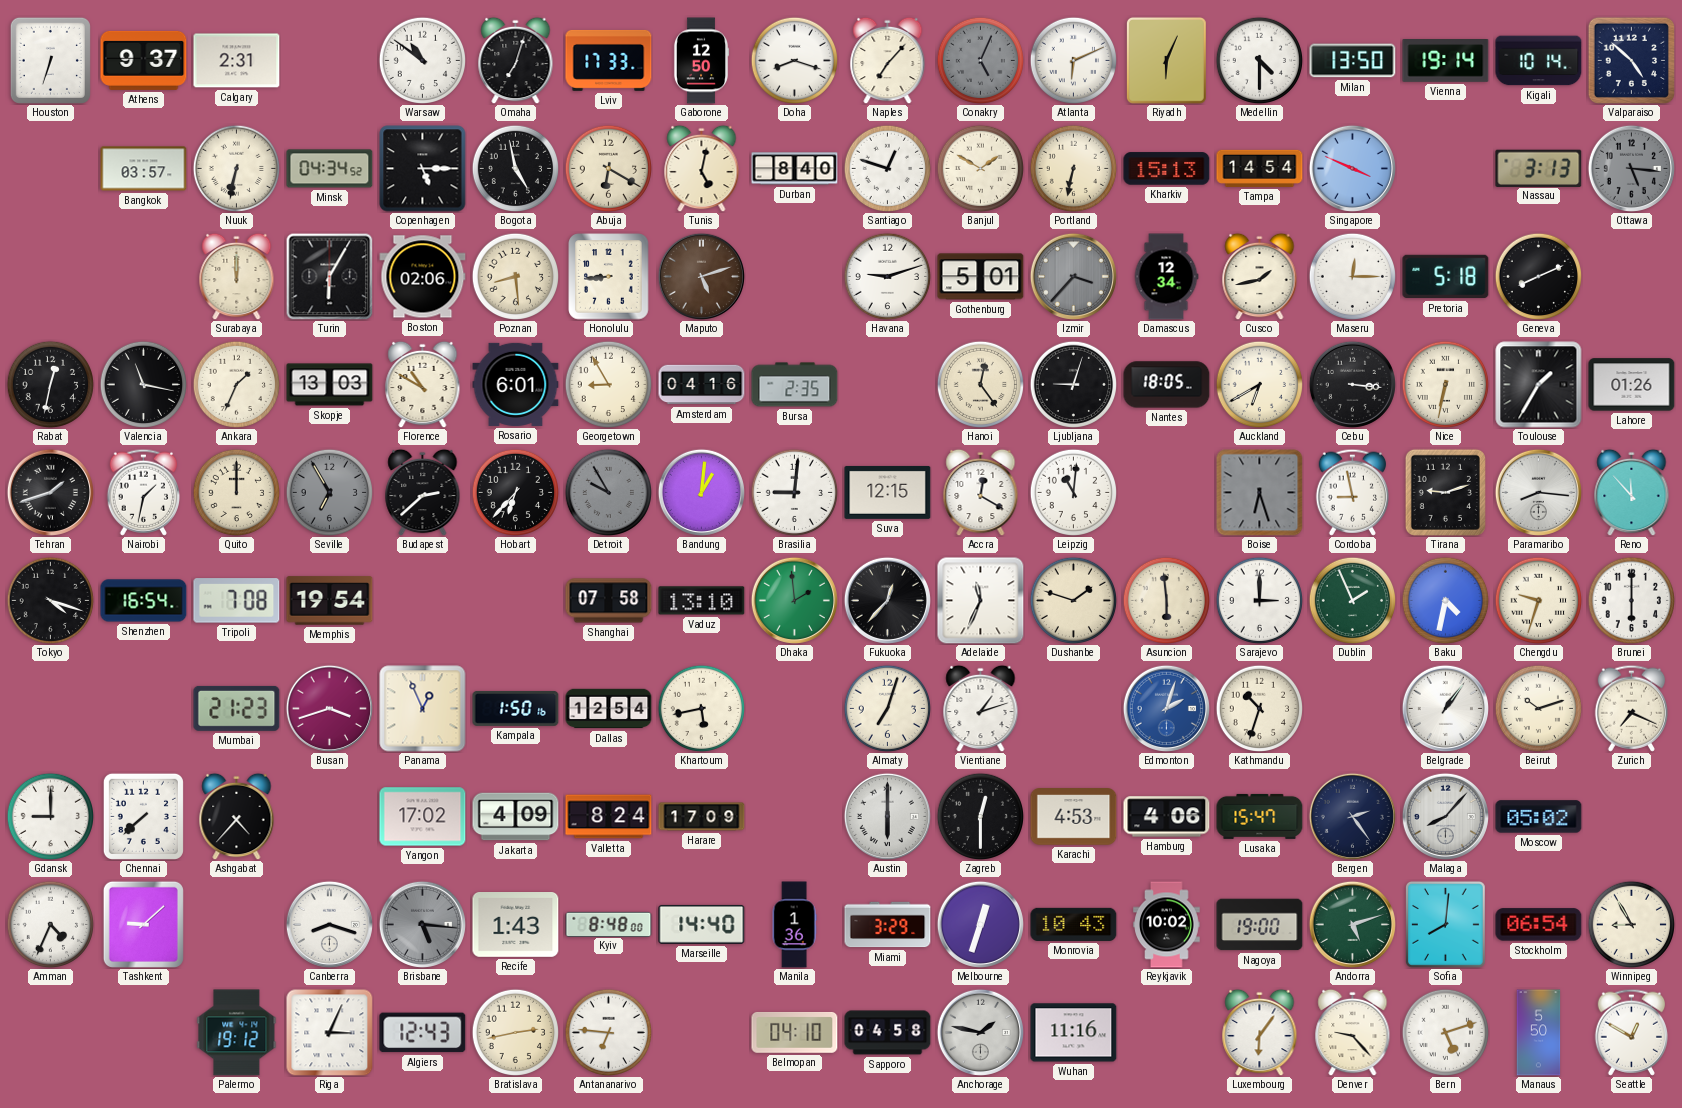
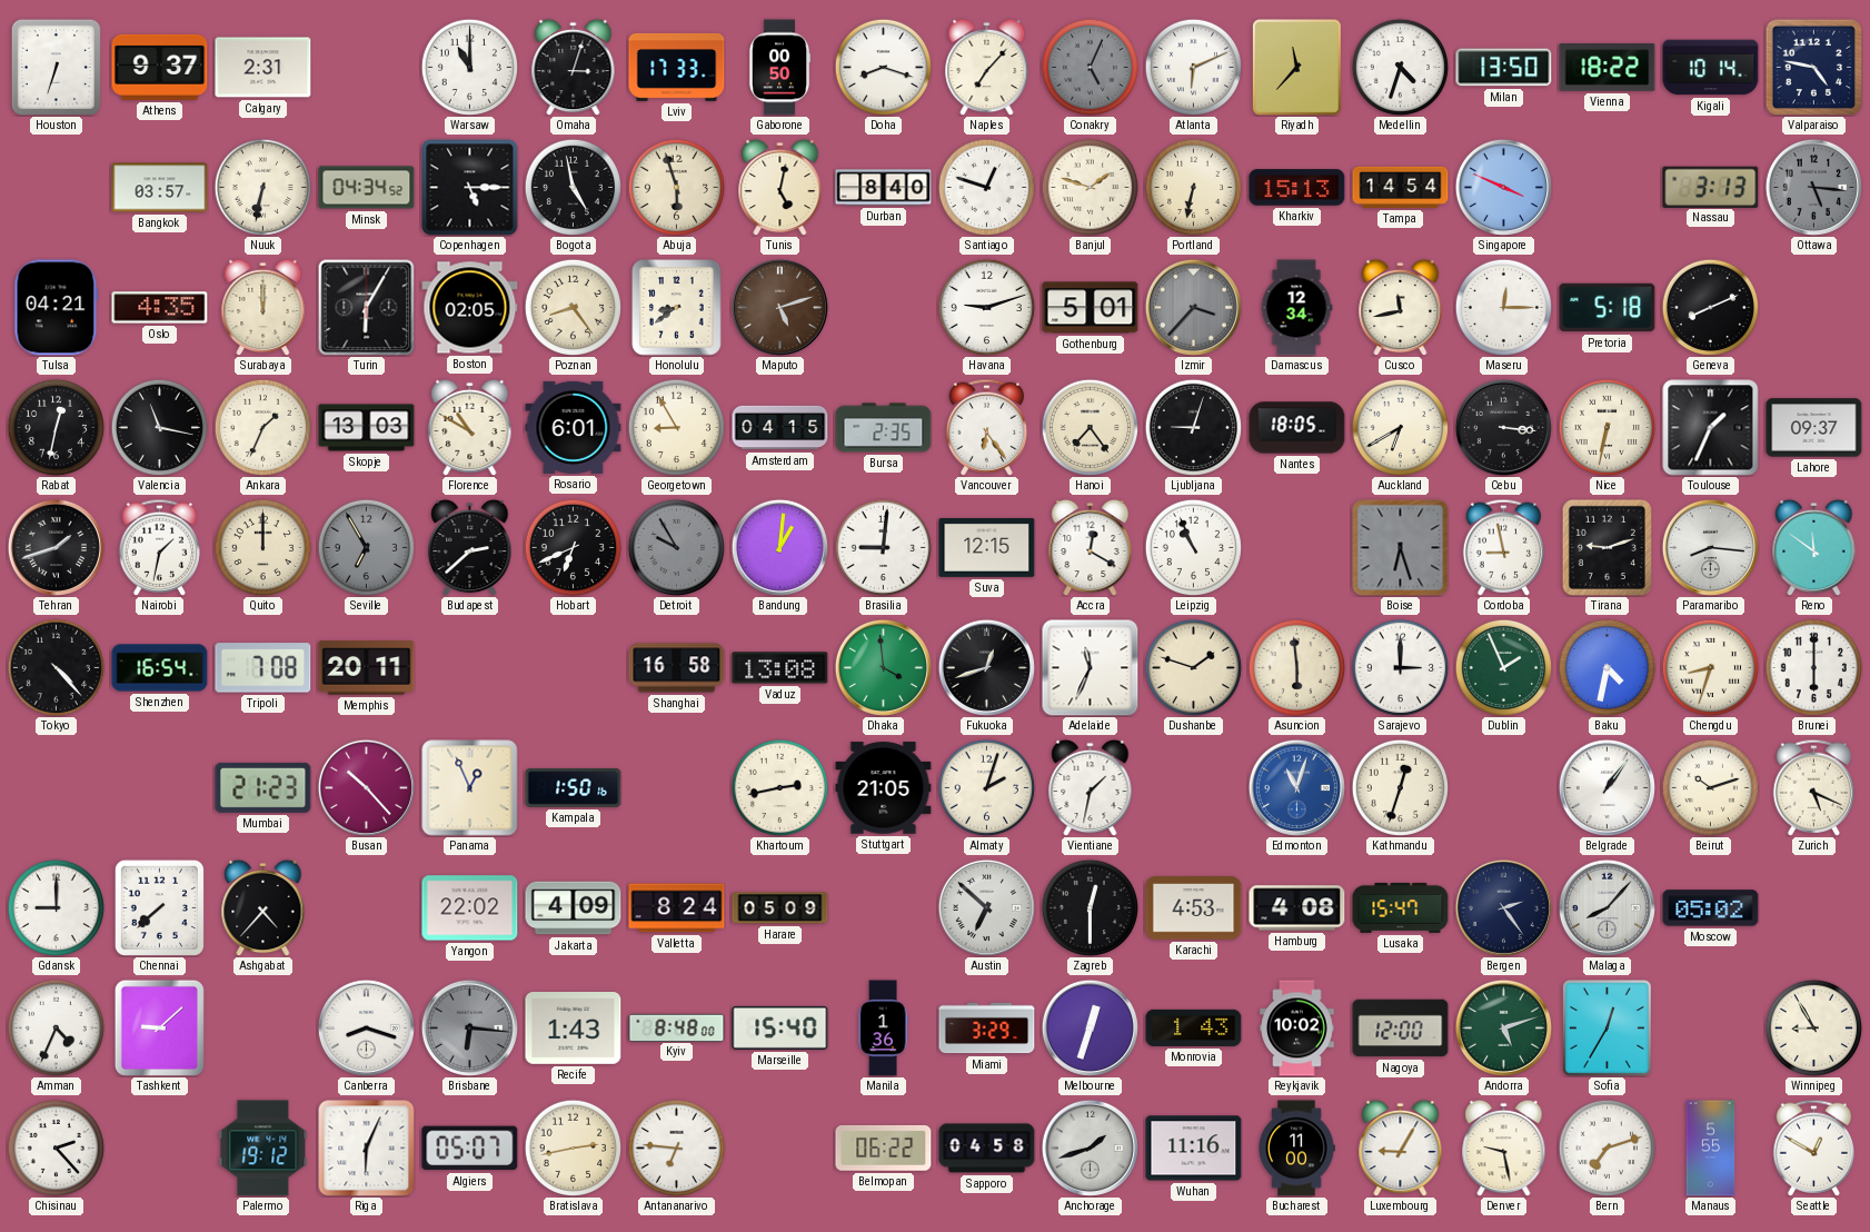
Warsaw: 10:51 -> 11:00
Omaha: 7:03 -> 3:03
Gaborone: 12:50 -> 00:50
Riyadh: 6:04 -> 11:37
Medellin: 4:30 -> 4:33
Vienna: 19:14 -> 18:22
Valparaiso: 4:52 -> 4:47
Abuja: 6:20 -> 5:57
Banjul: 1:50 -> 1:48
Tulsa: none -> 04:21
Oslo: none -> 4:35
Boston: 02:06 -> 02:05
Poznan: 8:29 -> 8:24
Honolulu: 8:44 -> 8:39
Cusco: 1:43 -> 11:43
Amsterdam: 04:16 -> 04:15
Vancouver: none -> 6:24
Hanoi: 12:24 -> 7:24
Toulouse: 1:35 -> 1:34
Lahore: 01:26 -> 09:37
Hobart: 6:37 -> 6:41
Leipzig: 11:01 -> 10:56
Reno: 11:53 -> 11:51
Tokyo: 4:18 -> 4:23
Memphis: 19:54 -> 20:11
Shanghai: 07:58 -> 16:58
Vaduz: 13:10 -> 13:08
Dhaka: 1:59 -> 3:59
Fukuoka: 12:37 -> 12:42
Chengdu: 9:33 -> 8:33
Busan: 3:42 -> 10:23
Dallas: 12:54 -> none
Khartoum: 5:43 -> 2:43
Stuttgart: none -> 21:05
Almaty: 7:03 -> 2:03
Vientiane: 1:12 -> 1:32
Edmonton: 2:03 -> 11:03
Kathmandu: 10:33 -> 12:33
Zurich: 7:19 -> 5:19
Yangon: 17:02 -> 22:02
Harare: 17:09 -> 05:09
Austin: 6:00 -> 6:52
Hamburg: 4:06 -> 4:08
Brisbane: 5:16 -> 6:16
Marseille: 14:40 -> 15:40
Monrovia: 10:43 -> 1:43
Nagoya: 19:00 -> 12:00
Sofia: 8:01 -> 12:35
Stockholm: 06:54 -> none
Chisinau: none -> 2:23
Riga: 3:04 -> 6:04
Algiers: 12:43 -> 05:07
Belmopan: 04:10 -> 06:22
Anchorage: 1:47 -> 1:42
Bucharest: none -> 11:00
Luxembourg: 6:06 -> 9:05
Denver: 9:23 -> 9:28
Bern: 5:12 -> 7:12
Manaus: 5:50 -> 5:55
